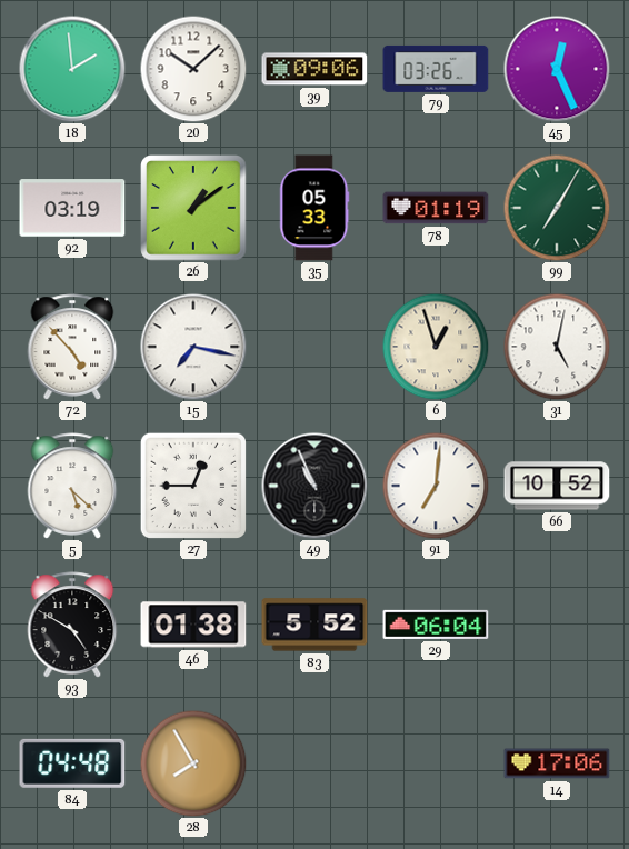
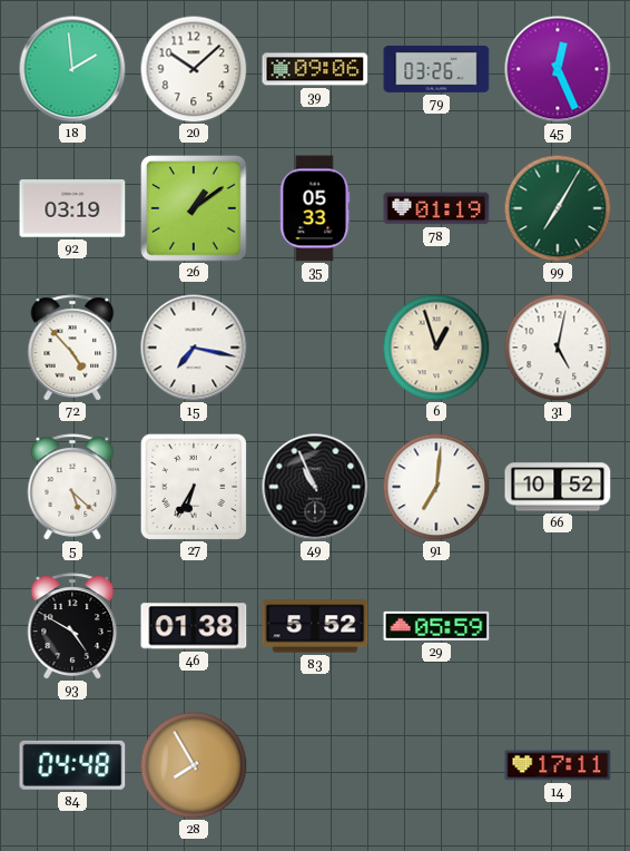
27: 12:45 -> 6:35
29: 06:04 -> 05:59
14: 17:06 -> 17:11
